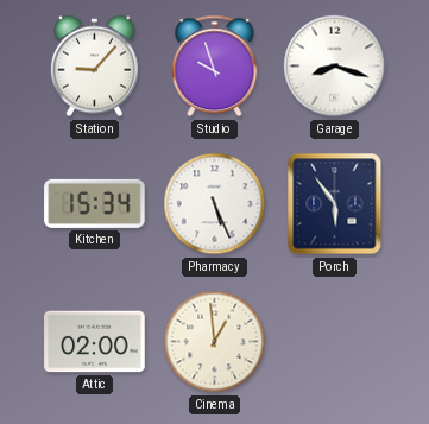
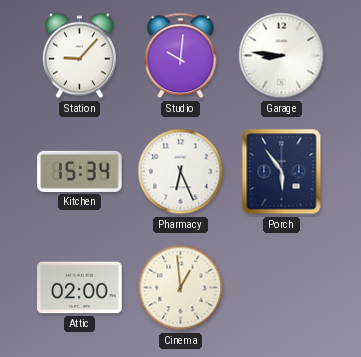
Studio: 9:57 -> 10:01
Garage: 8:18 -> 8:46
Pharmacy: 5:26 -> 6:26
